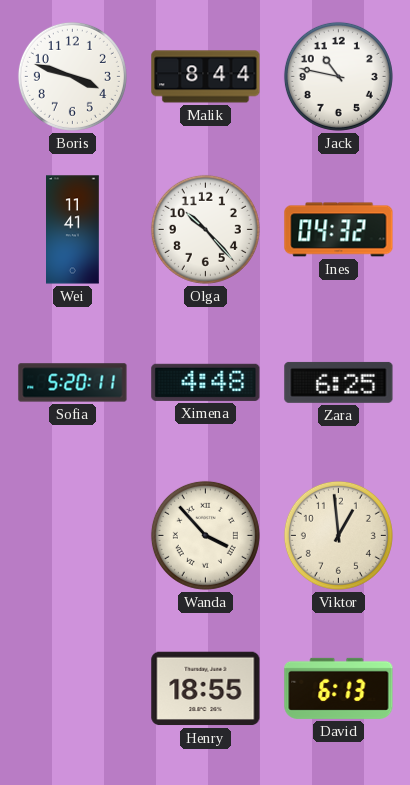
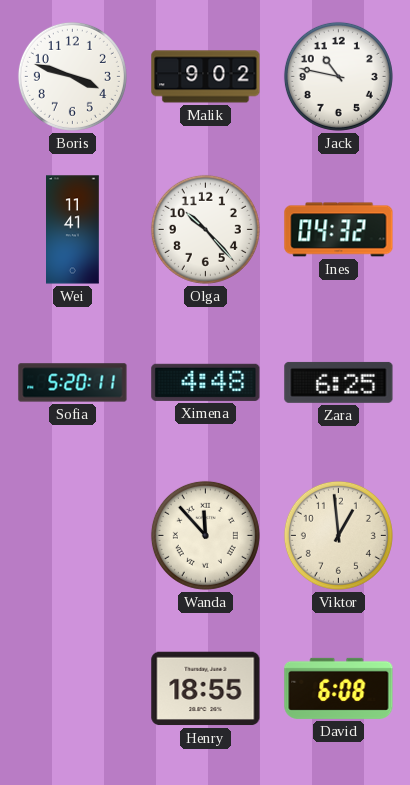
Malik: 8:44 -> 9:02
Wanda: 3:53 -> 11:53
David: 6:13 -> 6:08
